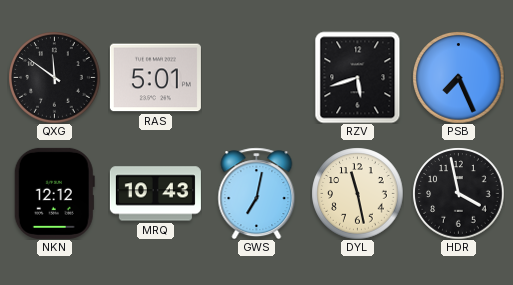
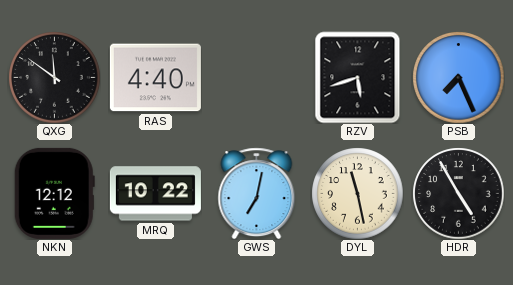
RAS: 5:01 -> 4:40
MRQ: 10:43 -> 10:22
HDR: 3:58 -> 4:55
